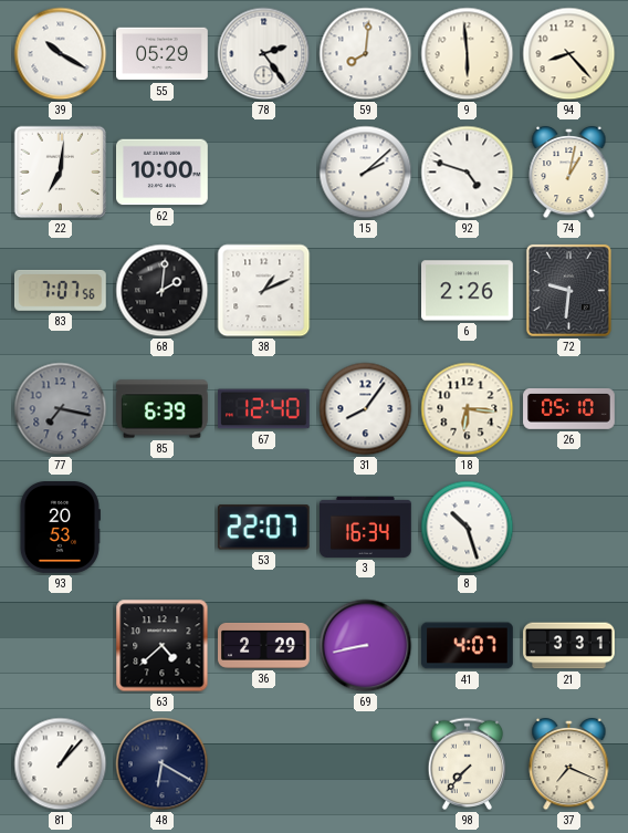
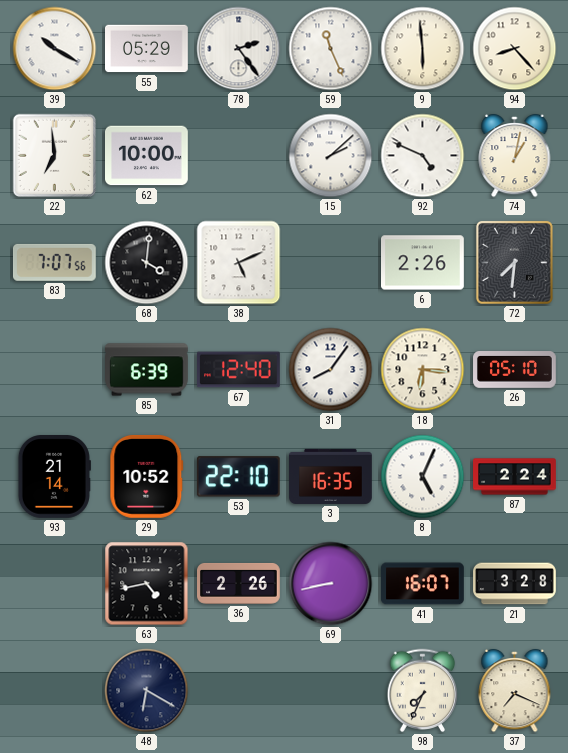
59: 8:01 -> 11:26
22: 7:01 -> 6:59
92: 4:48 -> 4:49
68: 2:01 -> 4:01
38: 1:11 -> 5:11
72: 9:31 -> 7:31
77: 7:17 -> none
93: 20:53 -> 21:14
29: none -> 10:52
53: 22:07 -> 22:10
3: 16:34 -> 16:35
8: 10:27 -> 5:04
87: none -> 2:24
63: 4:38 -> 4:43
36: 2:29 -> 2:26
41: 4:07 -> 16:07
21: 3:31 -> 3:28
81: 1:07 -> none
98: 7:37 -> 7:34
